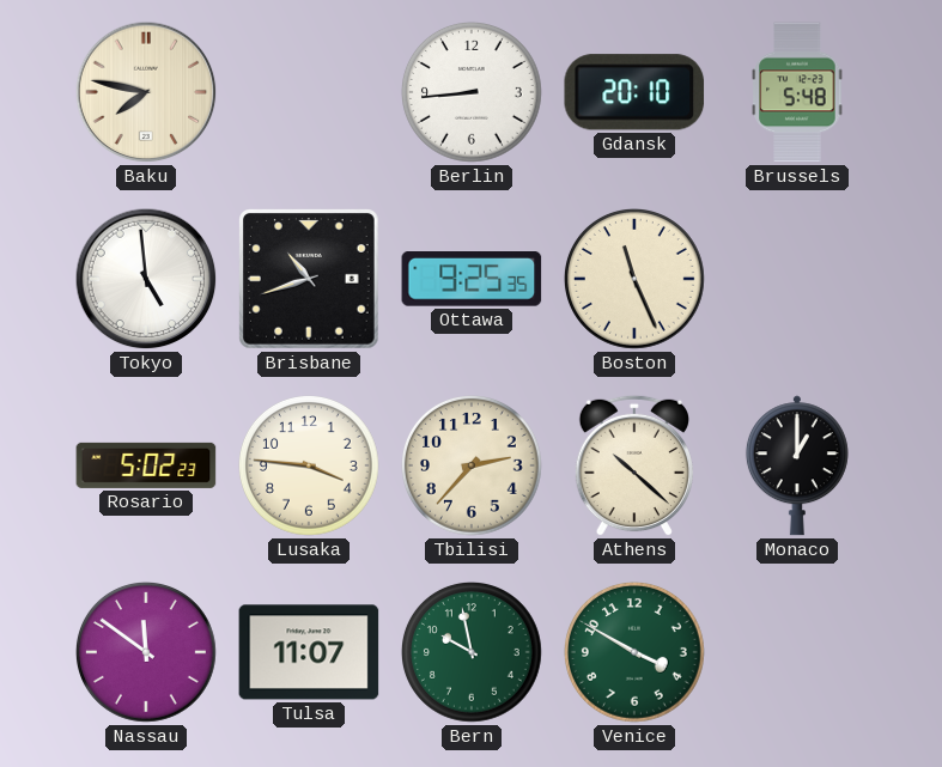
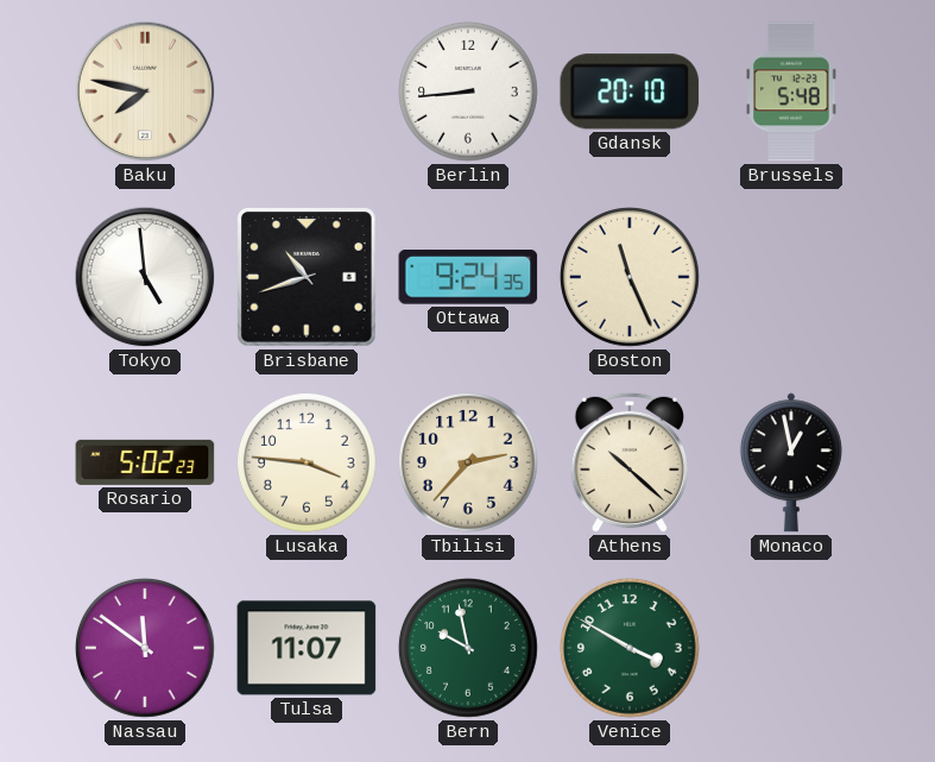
Ottawa: 9:25 -> 9:24
Monaco: 1:00 -> 12:58
